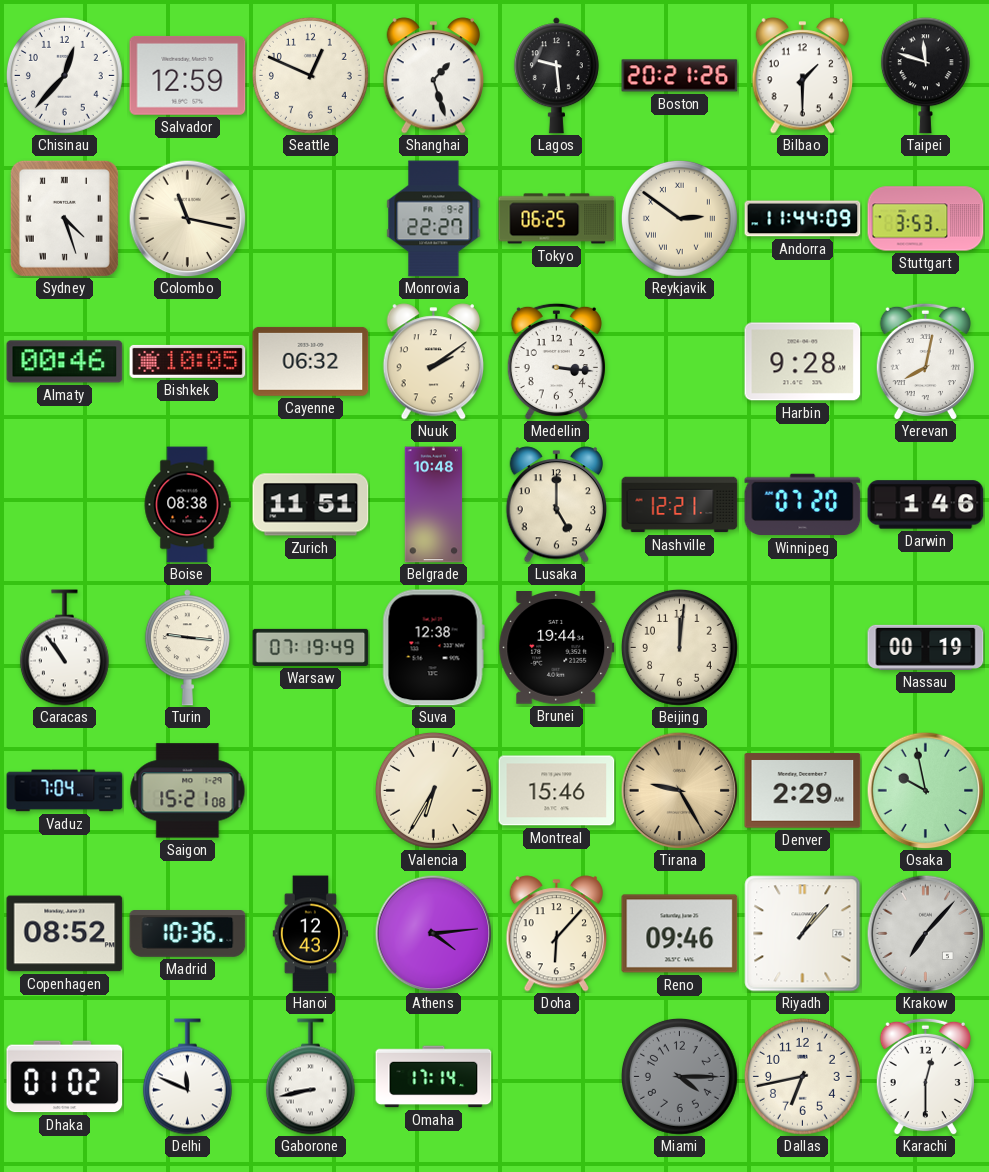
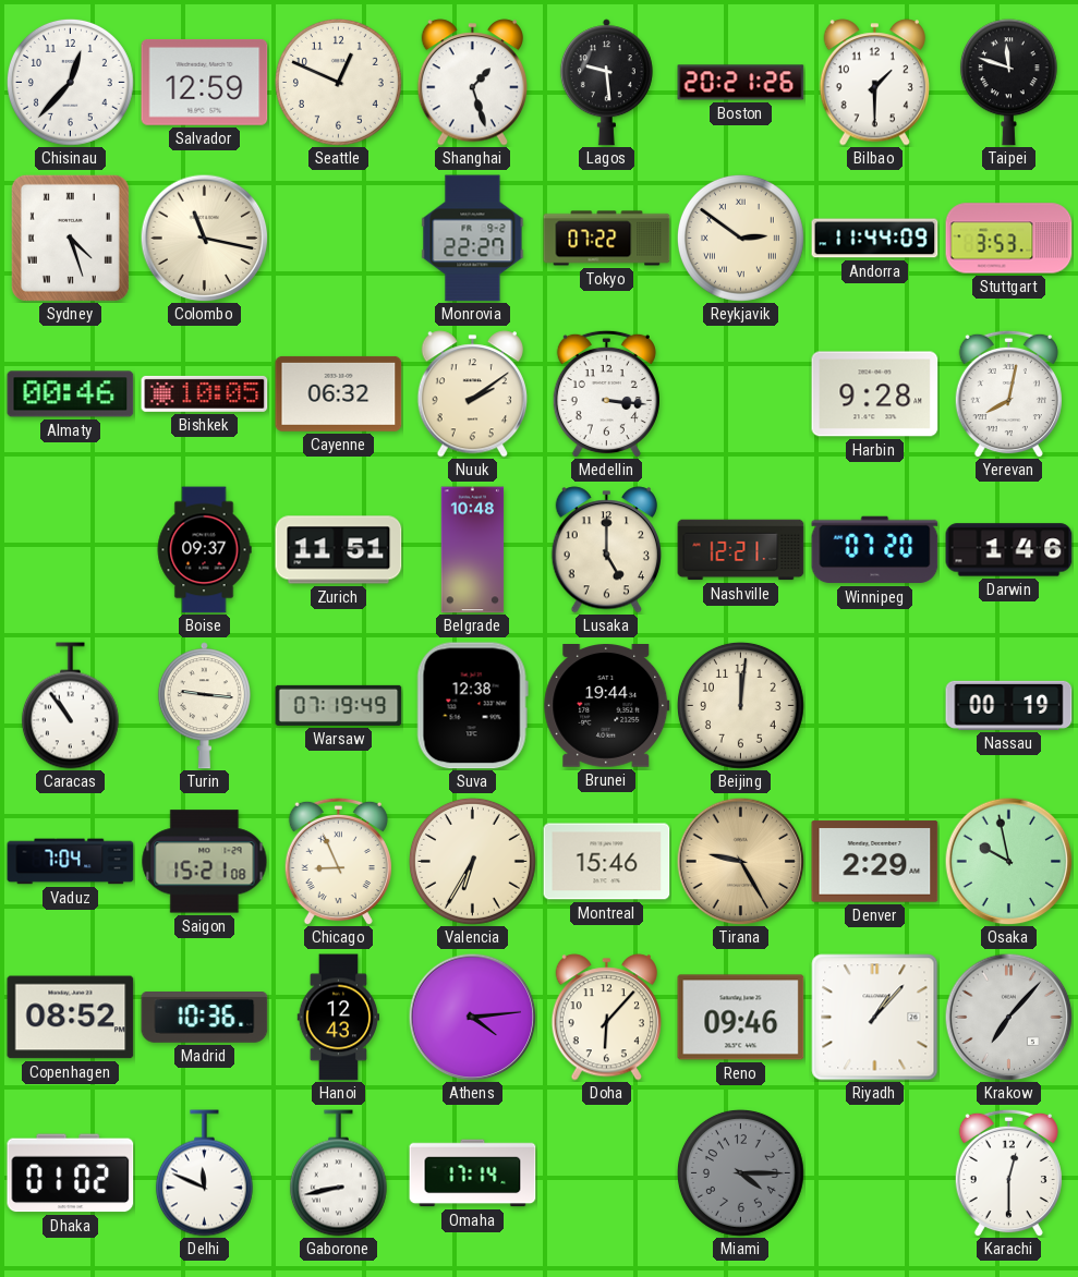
Tokyo: 06:25 -> 07:22
Boise: 08:38 -> 09:37
Chicago: none -> 8:56
Dallas: 6:43 -> none
